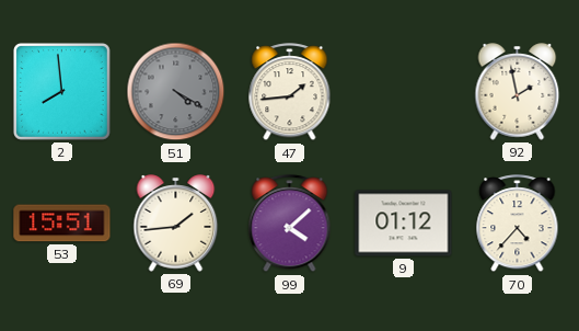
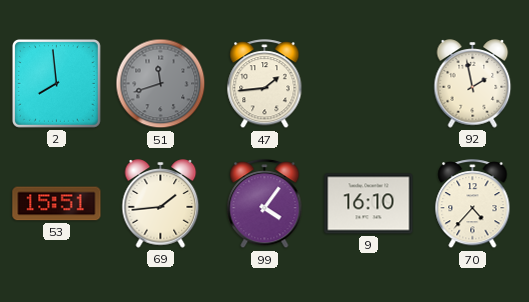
51: 4:20 -> 11:42
99: 4:08 -> 4:06
9: 01:12 -> 16:10
